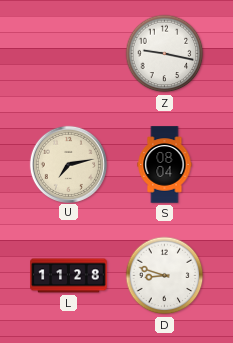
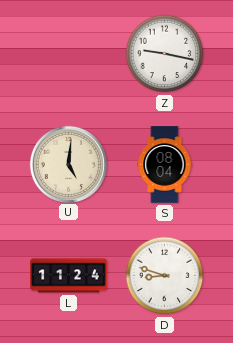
U: 7:13 -> 5:01
L: 11:28 -> 11:24
